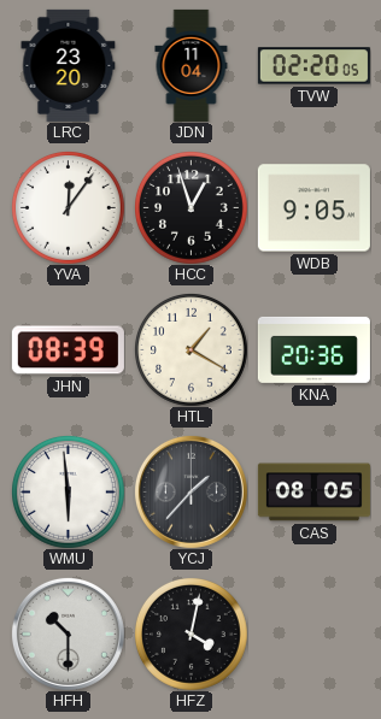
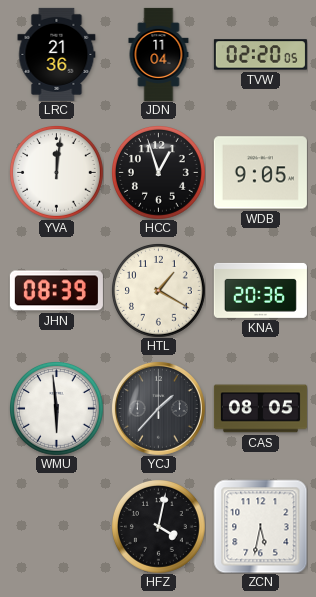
LRC: 23:20 -> 21:36
YVA: 12:06 -> 12:01
HFH: 10:30 -> none
ZCN: none -> 5:32
